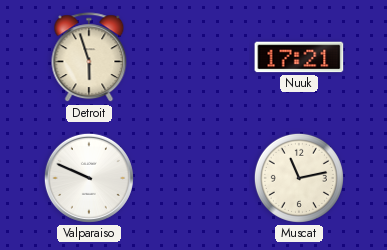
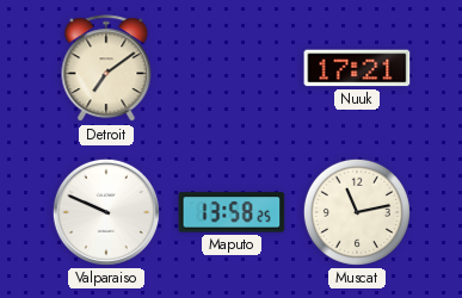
Detroit: 5:57 -> 7:09
Maputo: none -> 13:58
